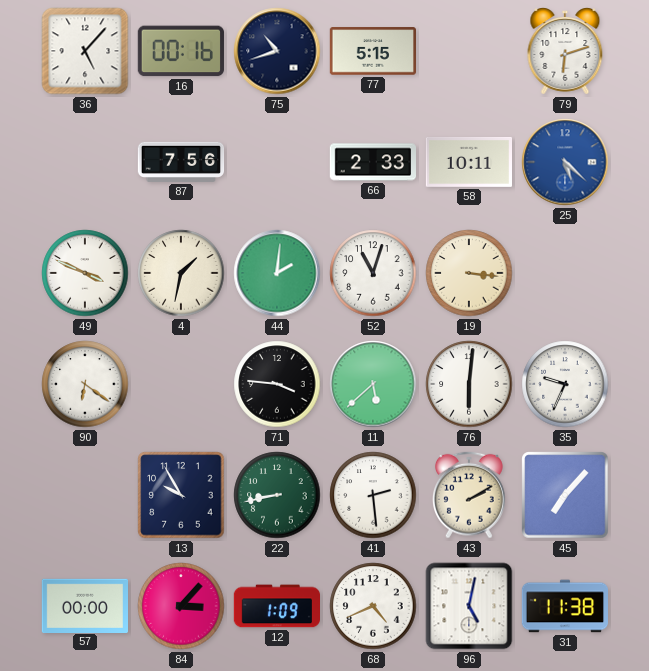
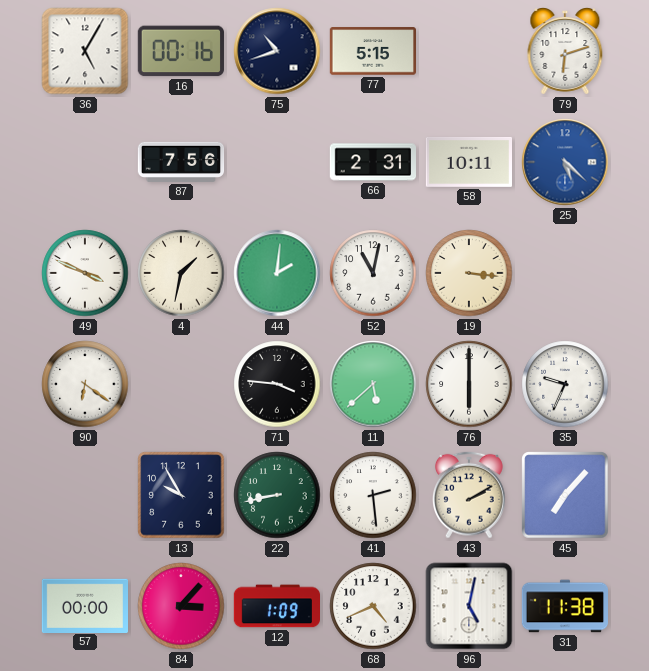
36: 5:07 -> 5:05
66: 2:33 -> 2:31
52: 11:03 -> 11:02
76: 6:01 -> 6:00
